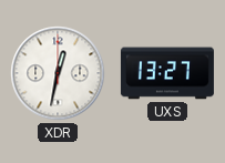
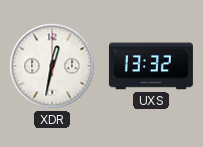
UXS: 13:27 -> 13:32
